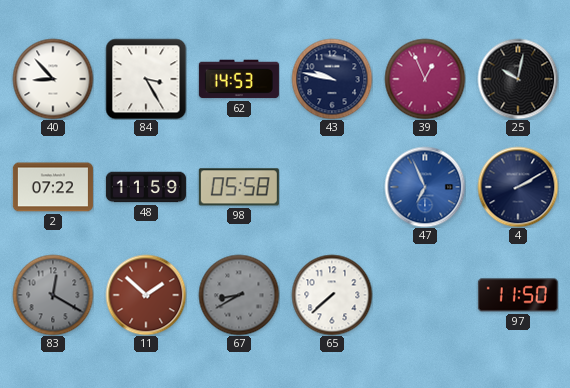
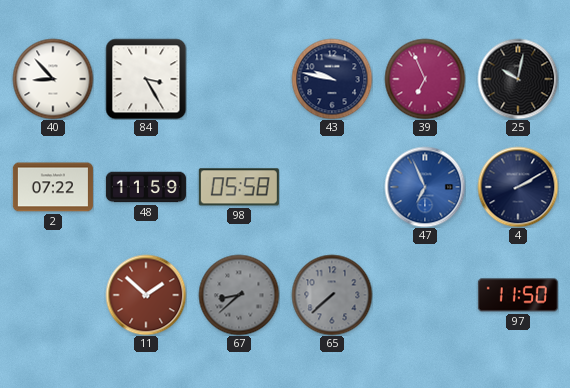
62: 14:53 -> none
39: 12:56 -> 6:56
83: 12:20 -> none
67: 8:40 -> 8:38
65 dial: white -> grey
